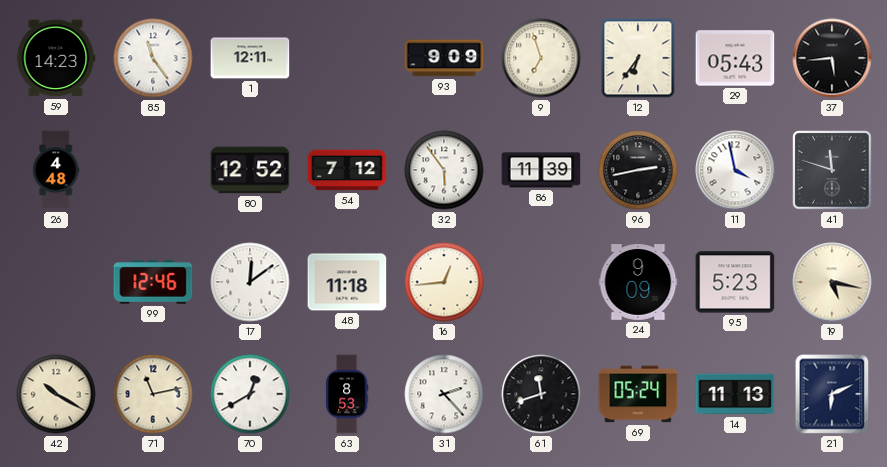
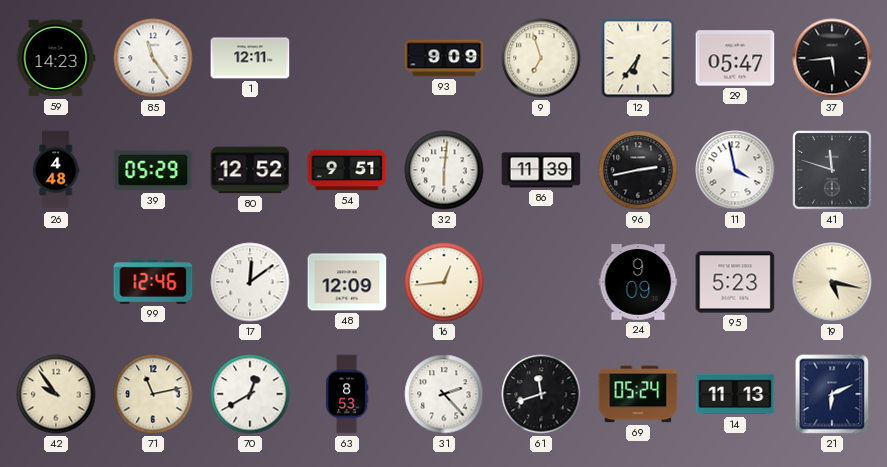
29: 05:43 -> 05:47
39: none -> 05:29
54: 7:12 -> 9:51
32: 5:54 -> 6:01
48: 11:18 -> 12:09
42: 10:20 -> 9:54
